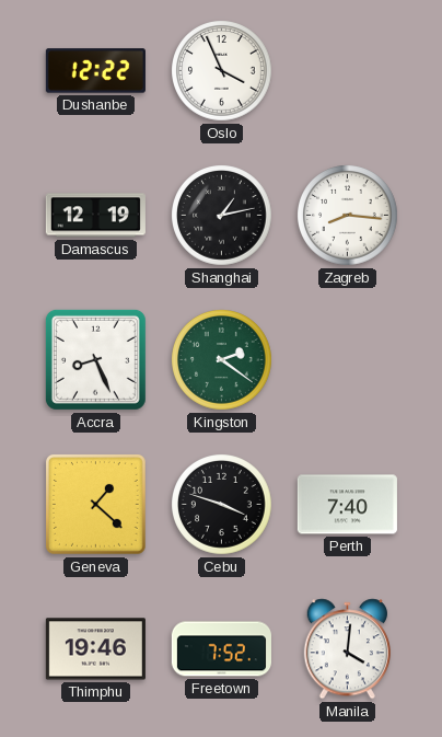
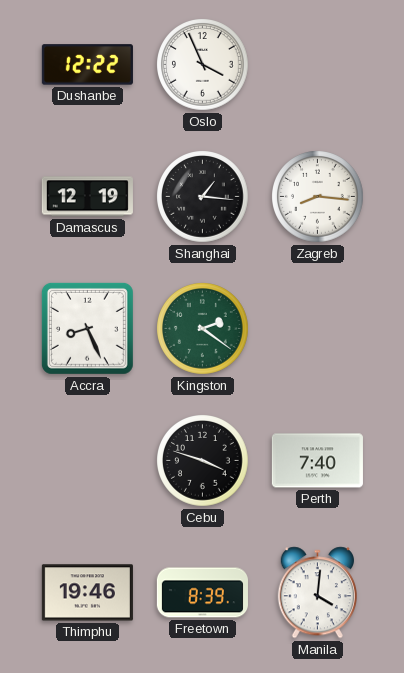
Shanghai: 1:13 -> 1:16
Geneva: 1:22 -> none
Freetown: 7:52 -> 8:39
